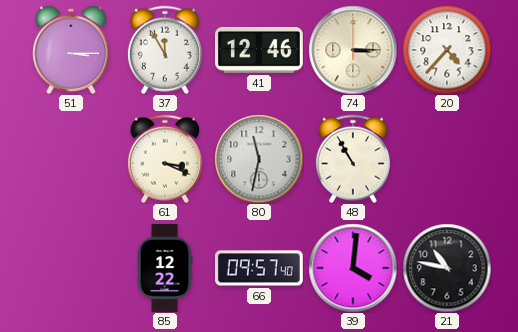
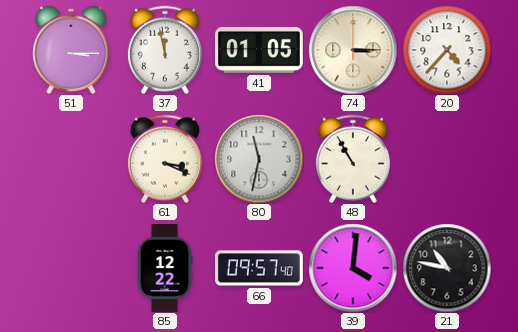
37: 11:55 -> 11:58
41: 12:46 -> 01:05
